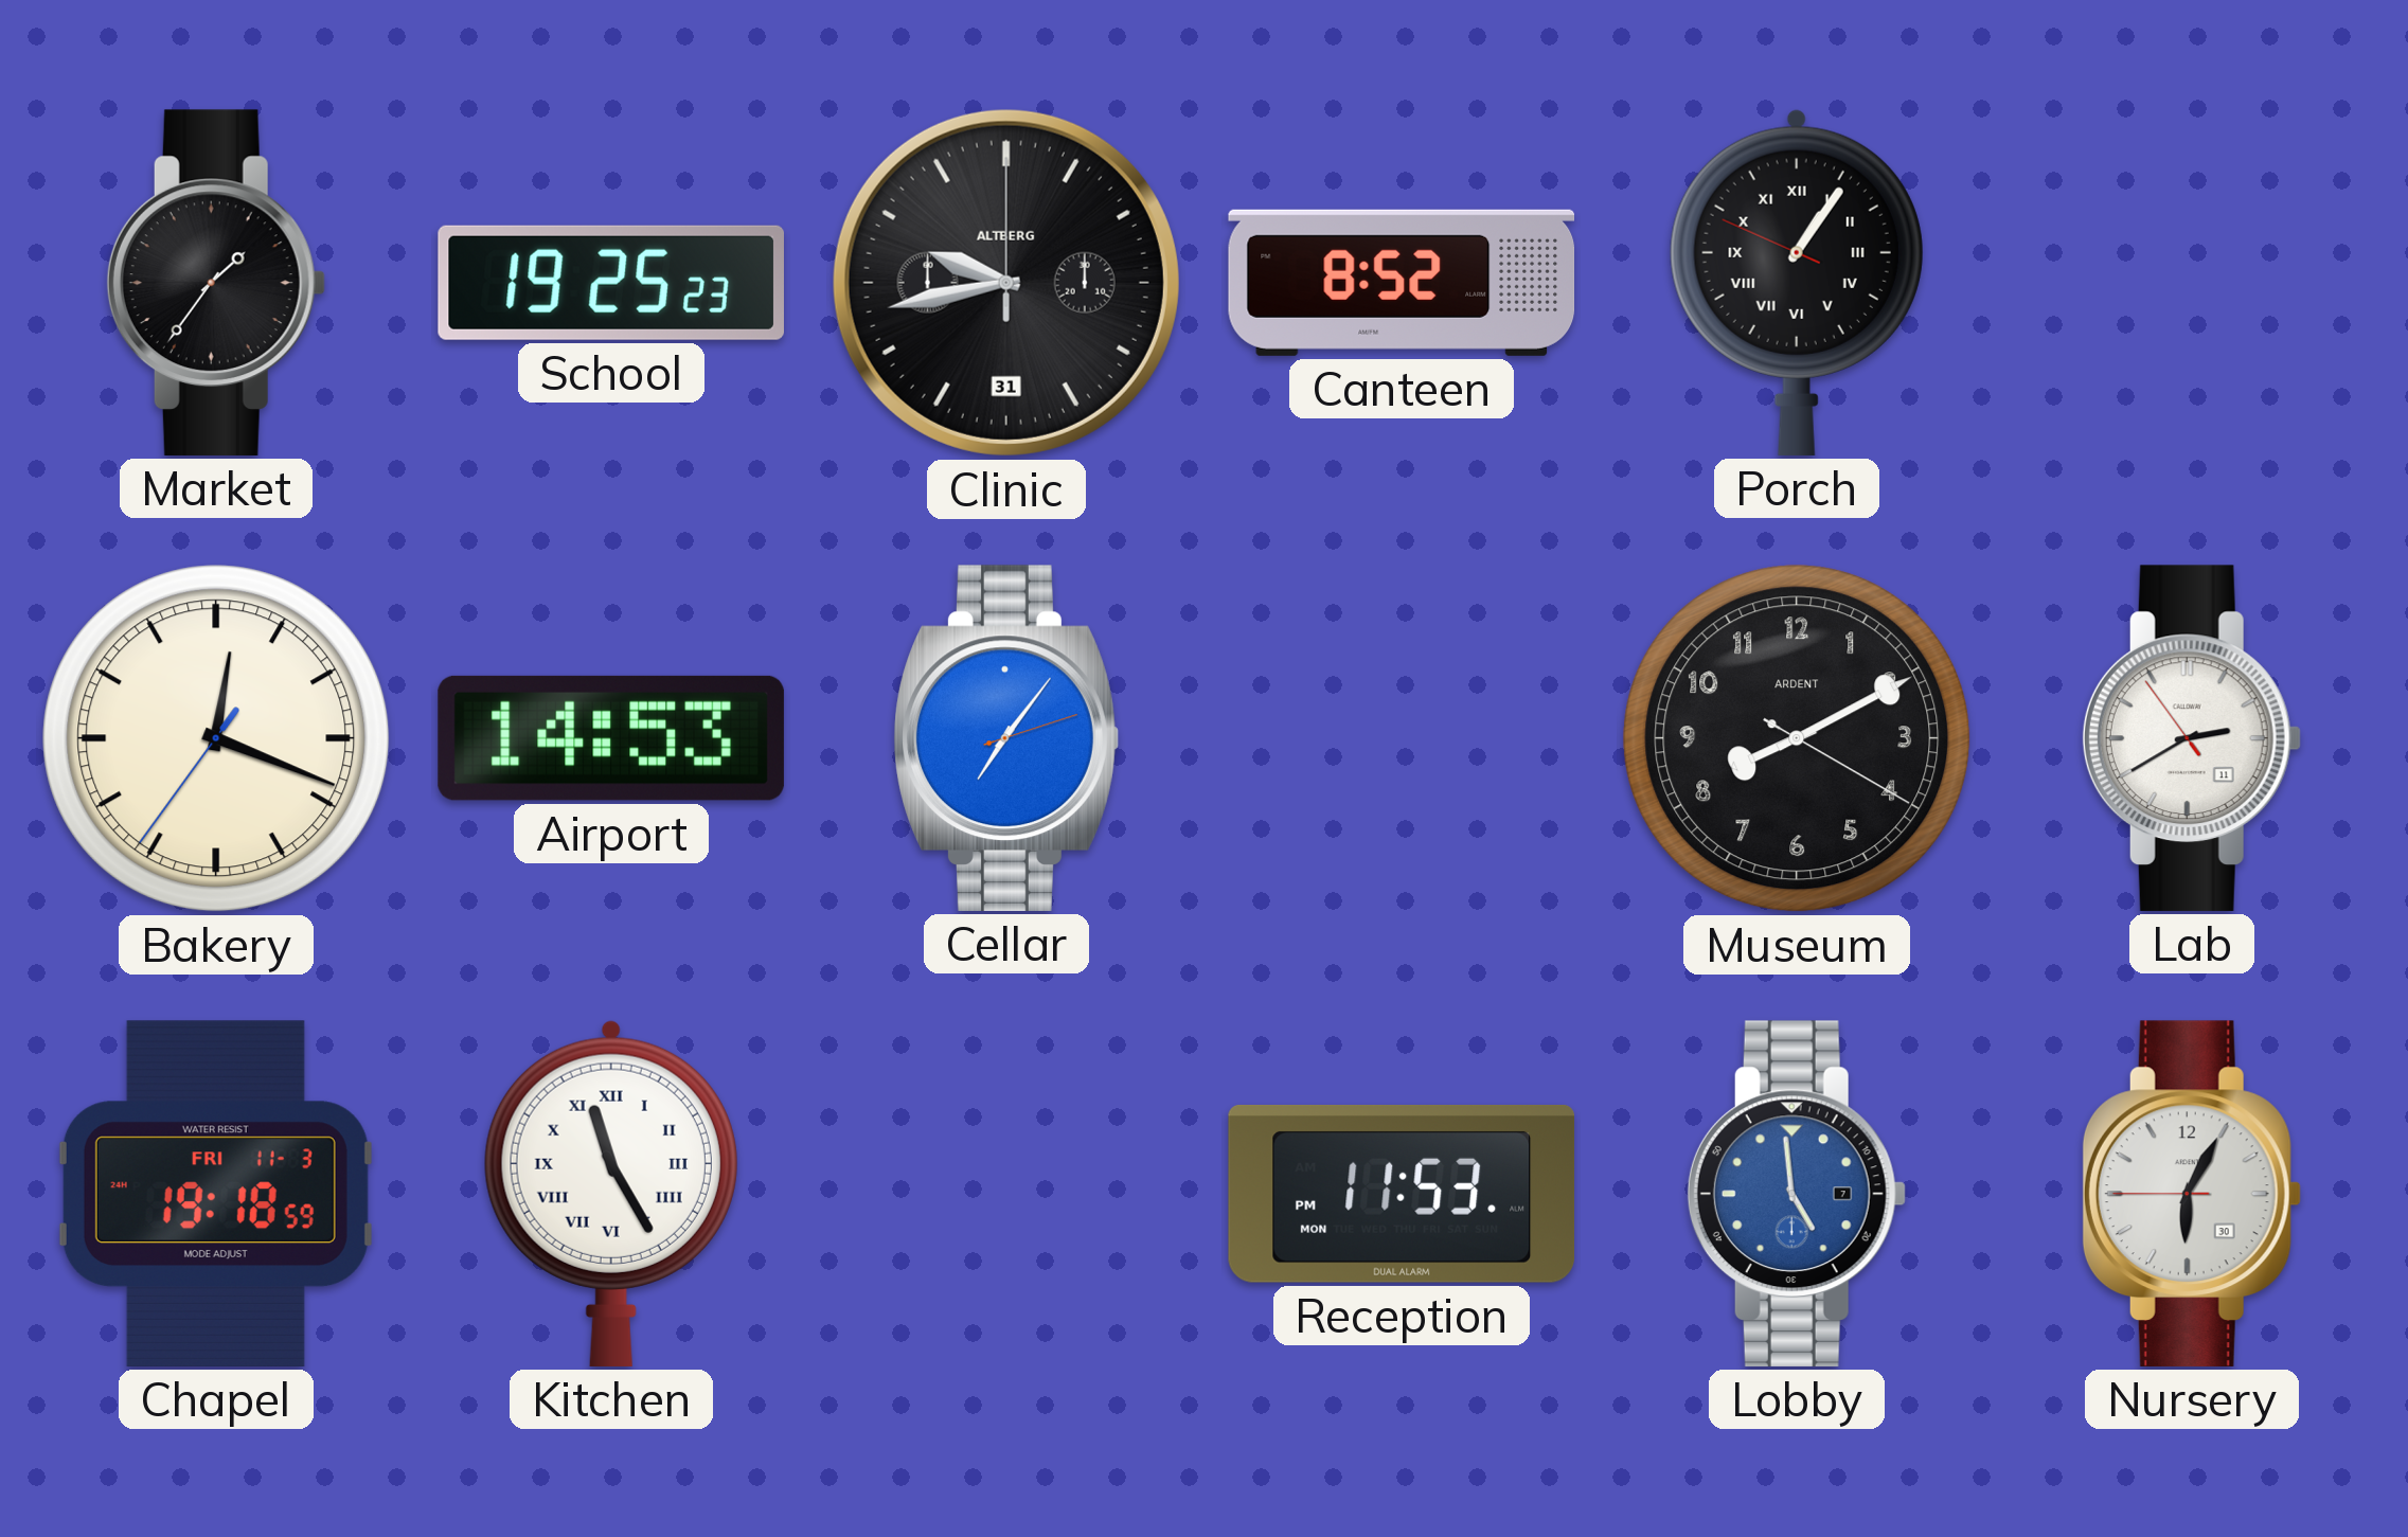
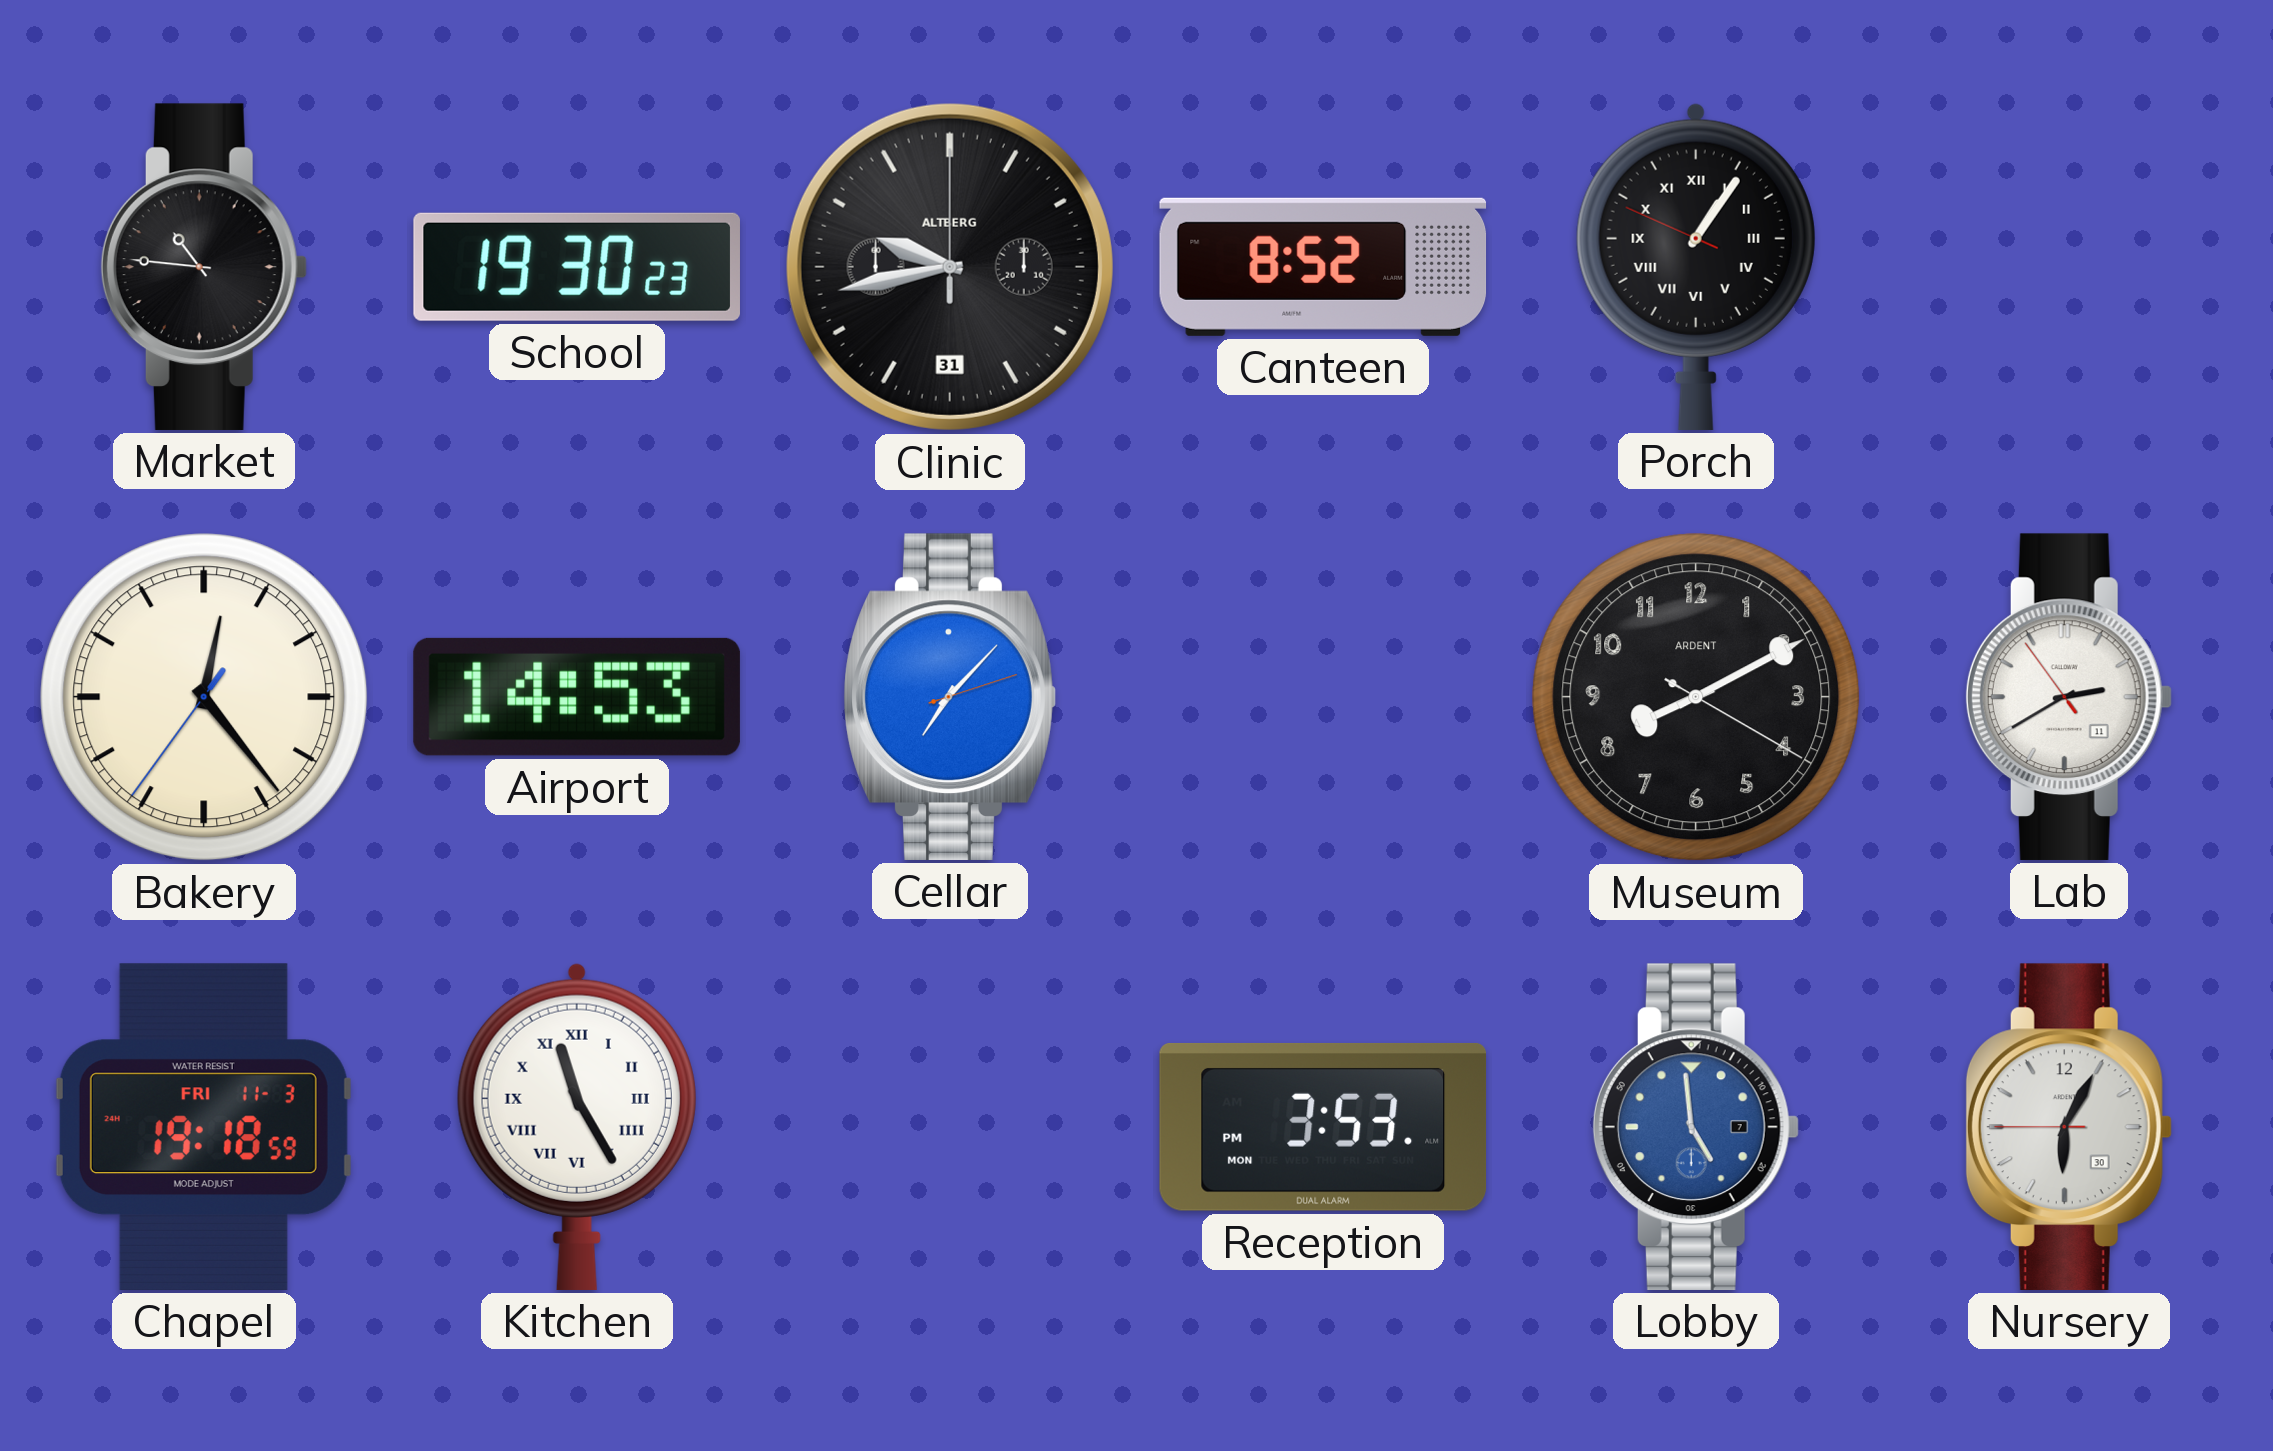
Market: 1:36 -> 10:46
School: 19:25 -> 19:30
Bakery: 12:18 -> 12:23
Cellar: 7:06 -> 7:07
Reception: 11:53 -> 3:53
